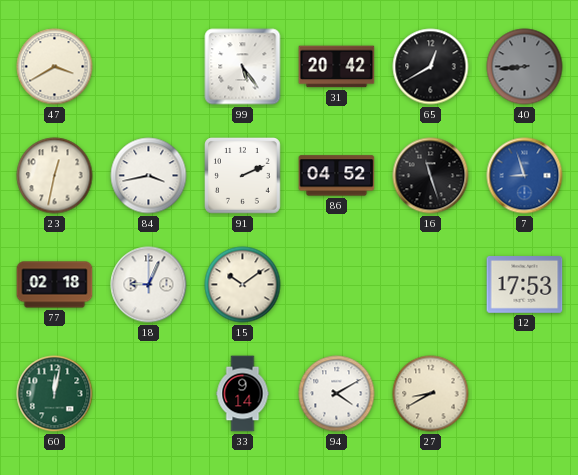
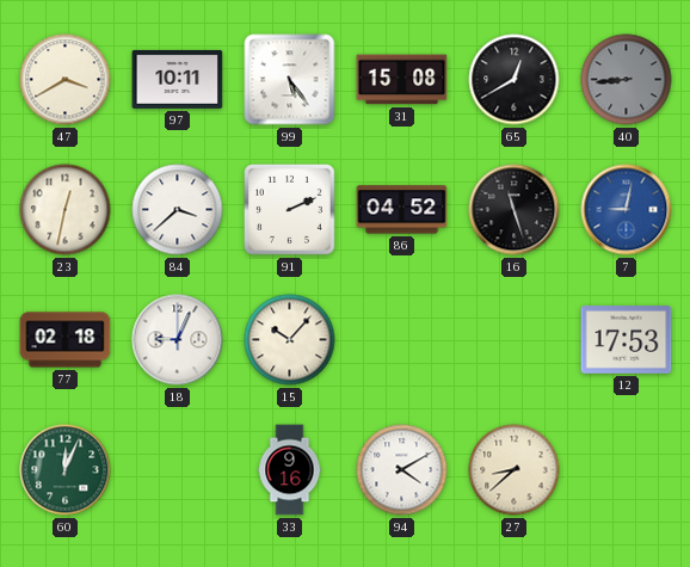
97: none -> 10:11
31: 20:42 -> 15:08
84: 3:43 -> 3:38
7: 8:57 -> 9:02
15: 10:09 -> 10:07
60: 12:02 -> 12:04
33: 9:14 -> 9:16
27: 8:40 -> 8:38
